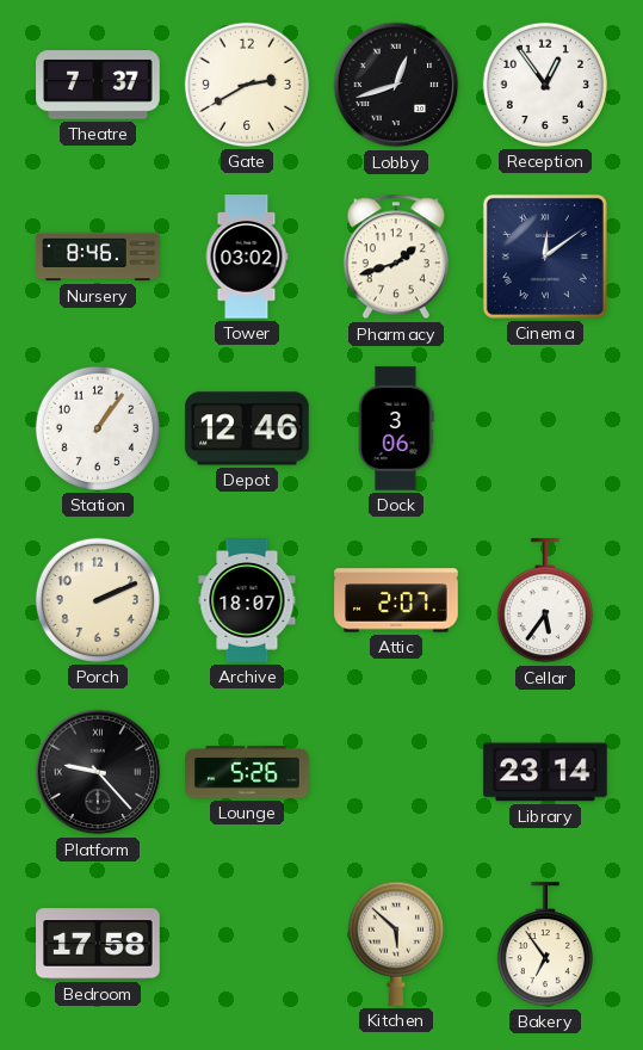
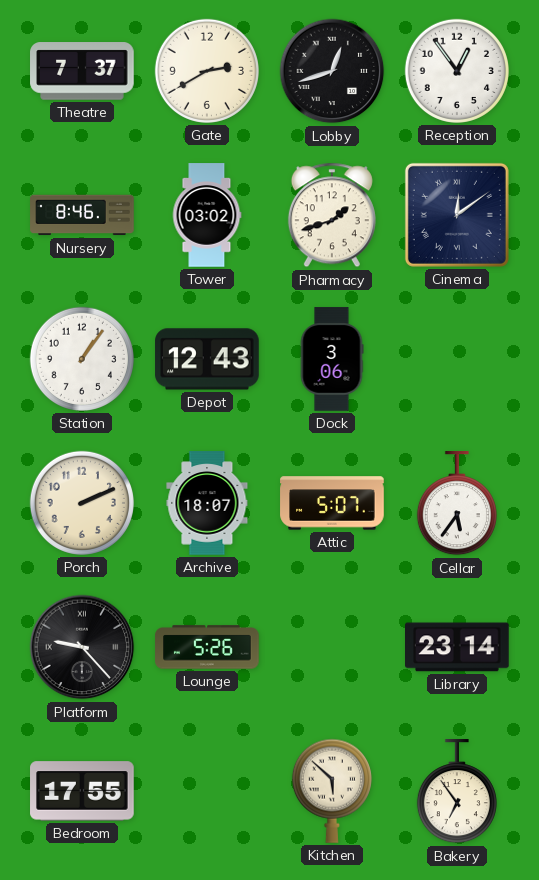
Depot: 12:46 -> 12:43
Attic: 2:07 -> 5:07
Bedroom: 17:58 -> 17:55
